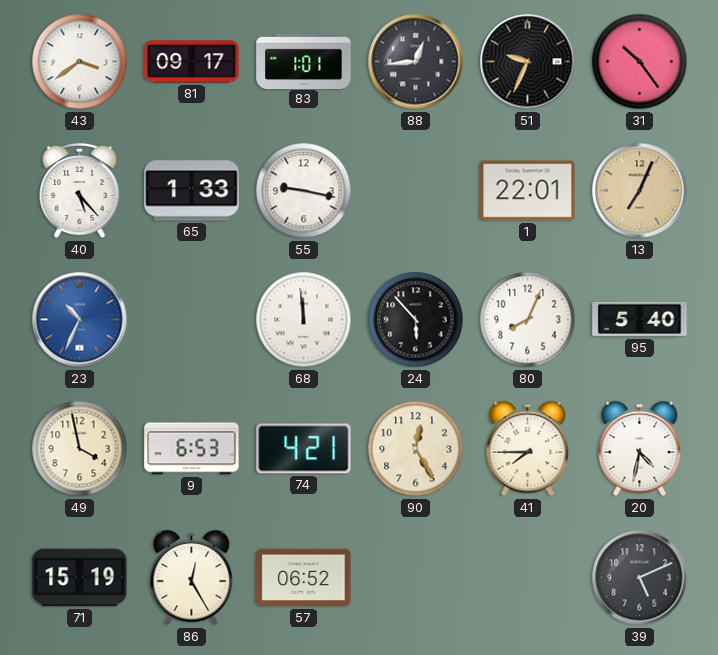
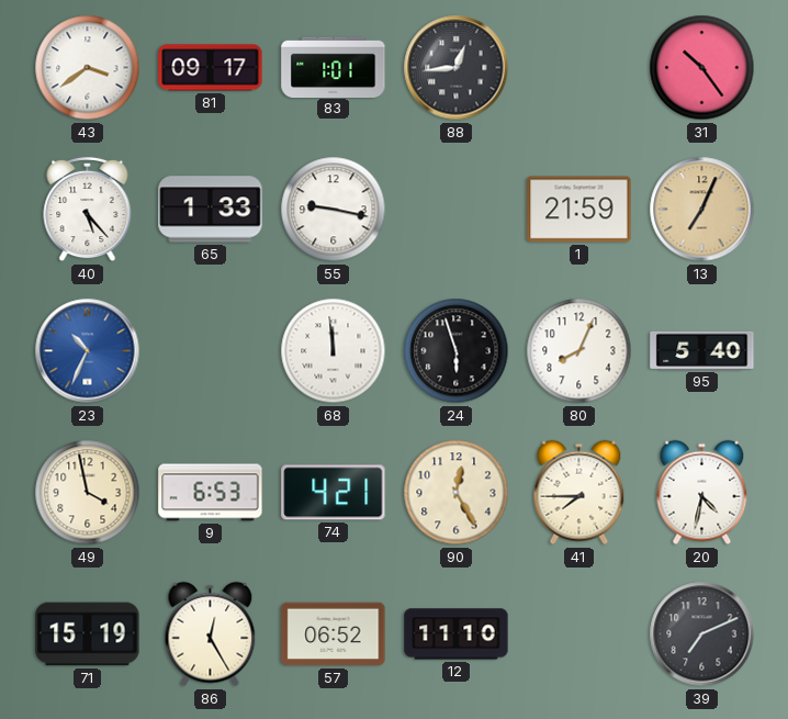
51: 9:34 -> none
1: 22:01 -> 21:59
24: 5:53 -> 5:57
12: none -> 11:10
39: 5:11 -> 7:11
